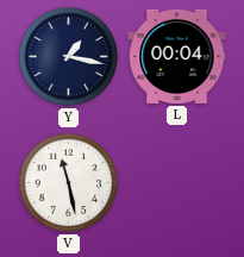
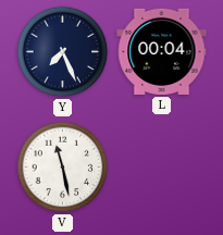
Y: 1:17 -> 7:26
